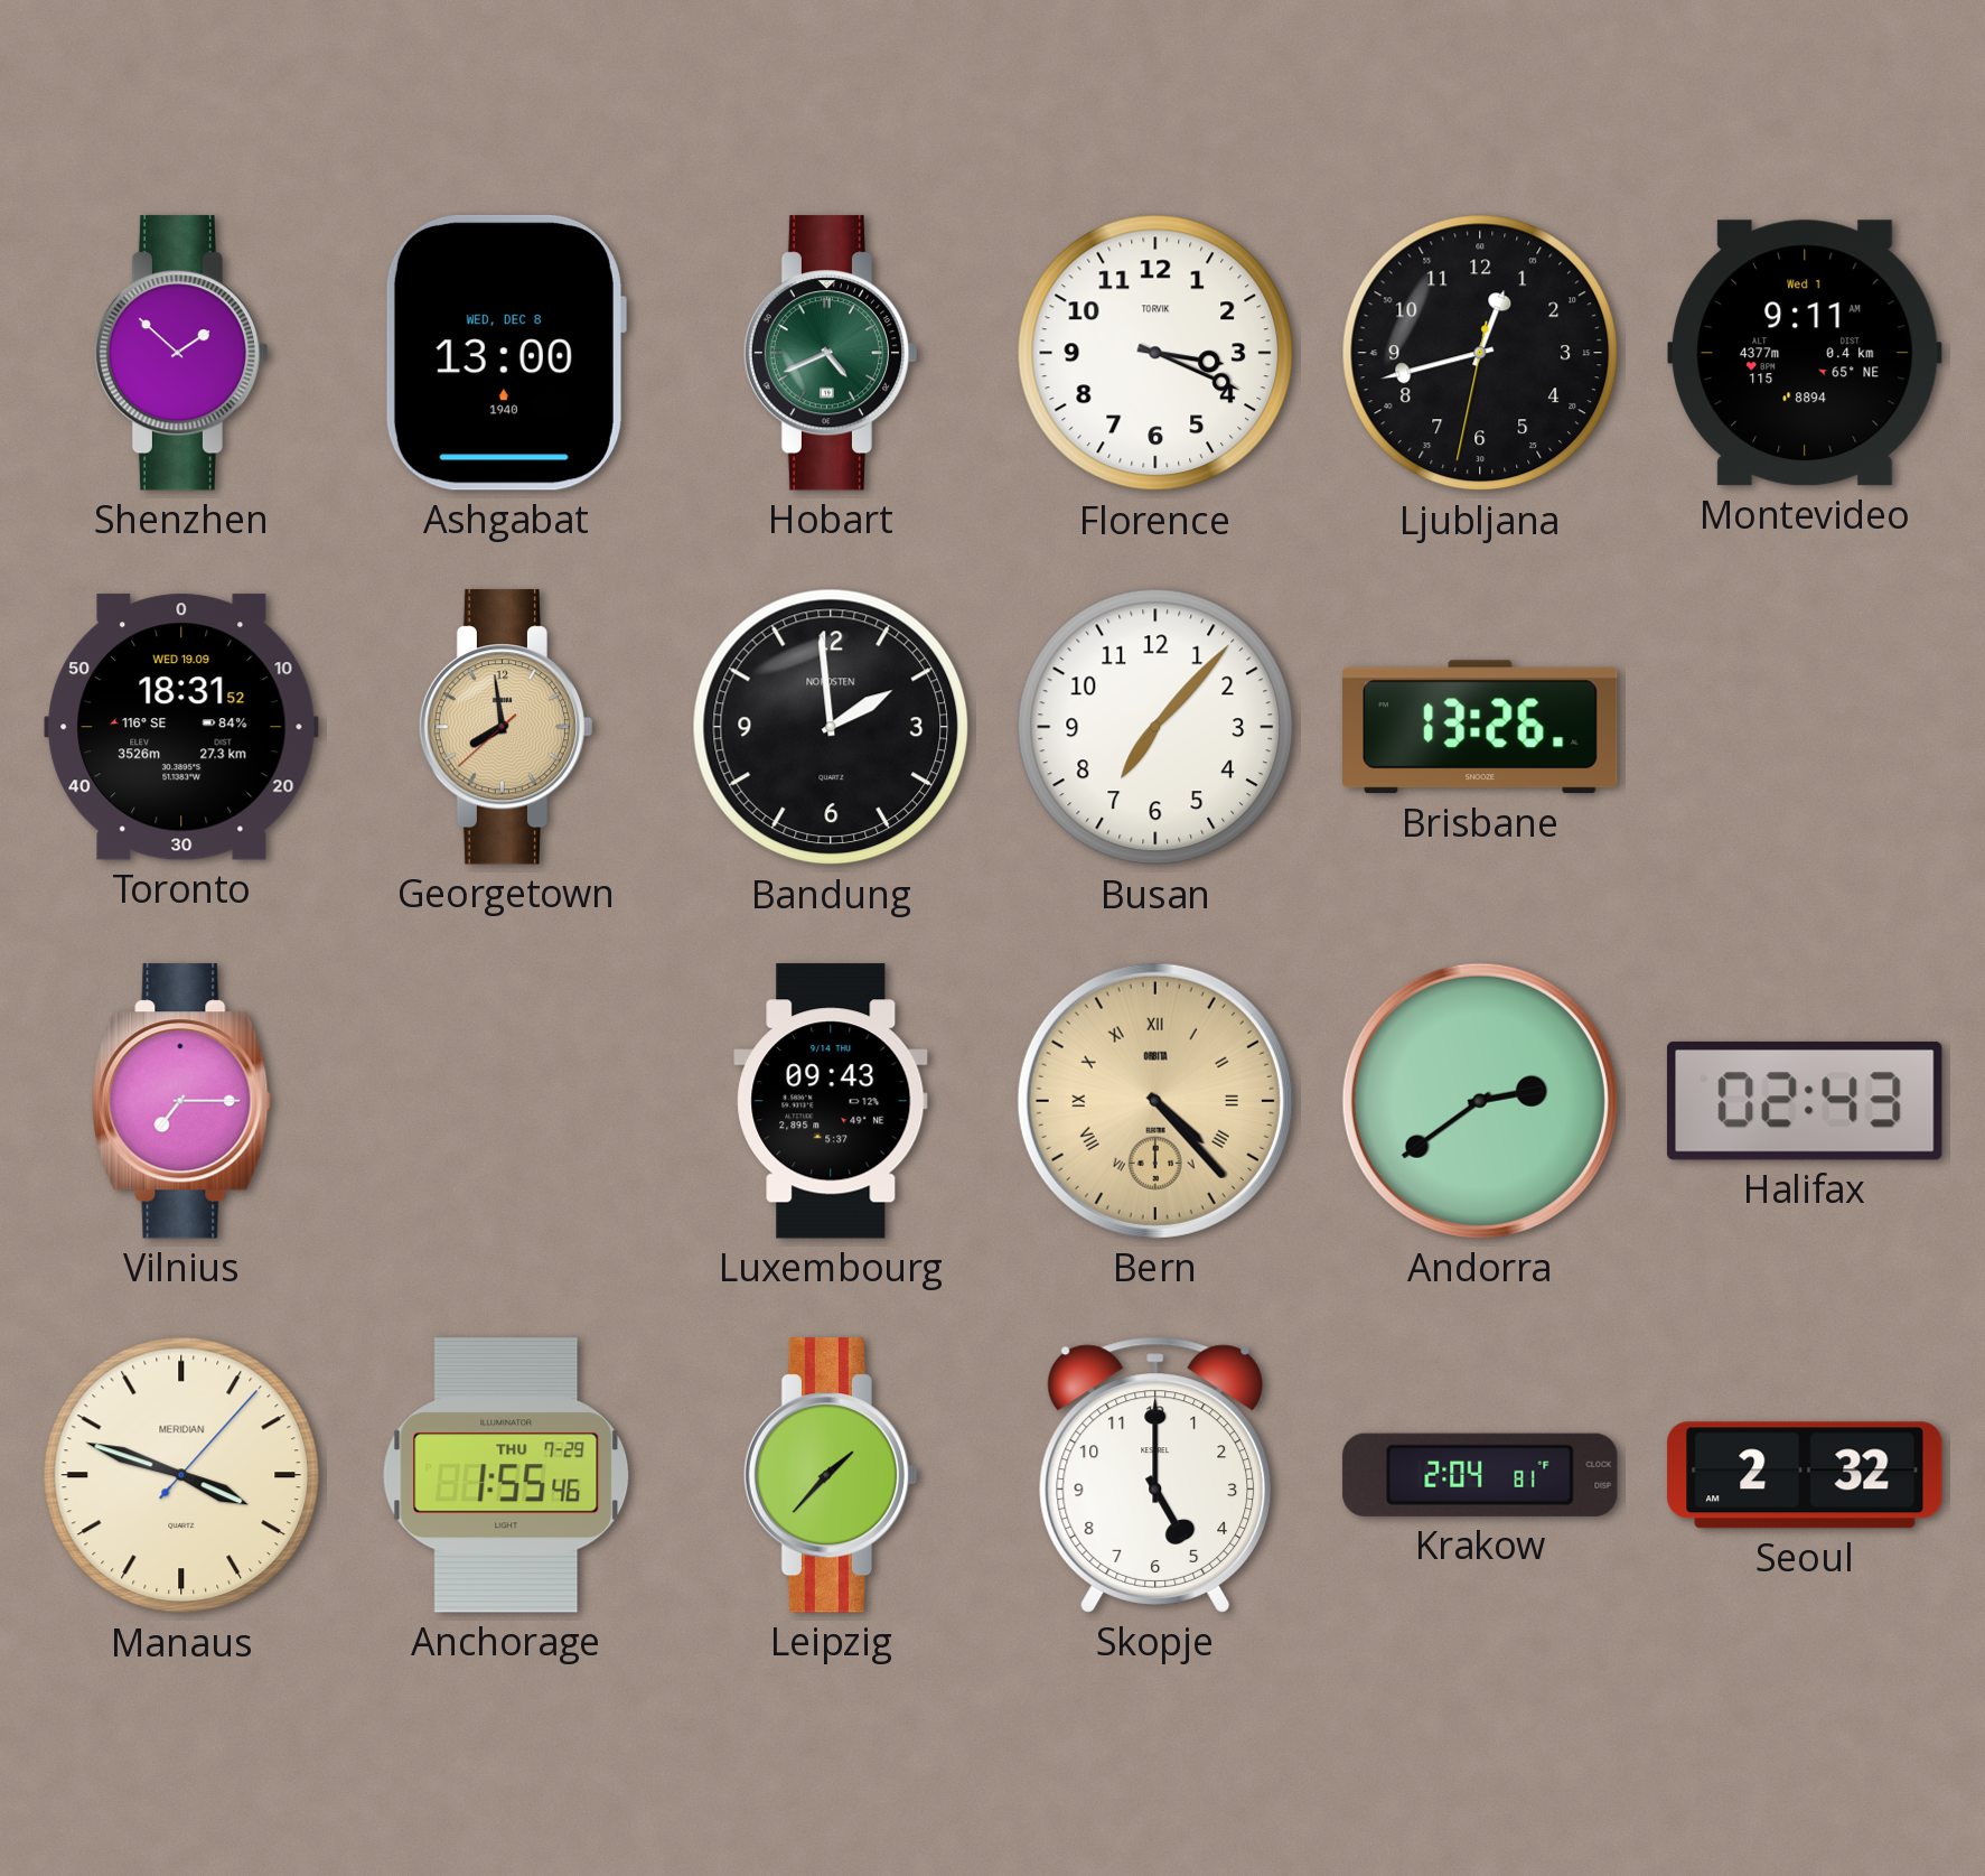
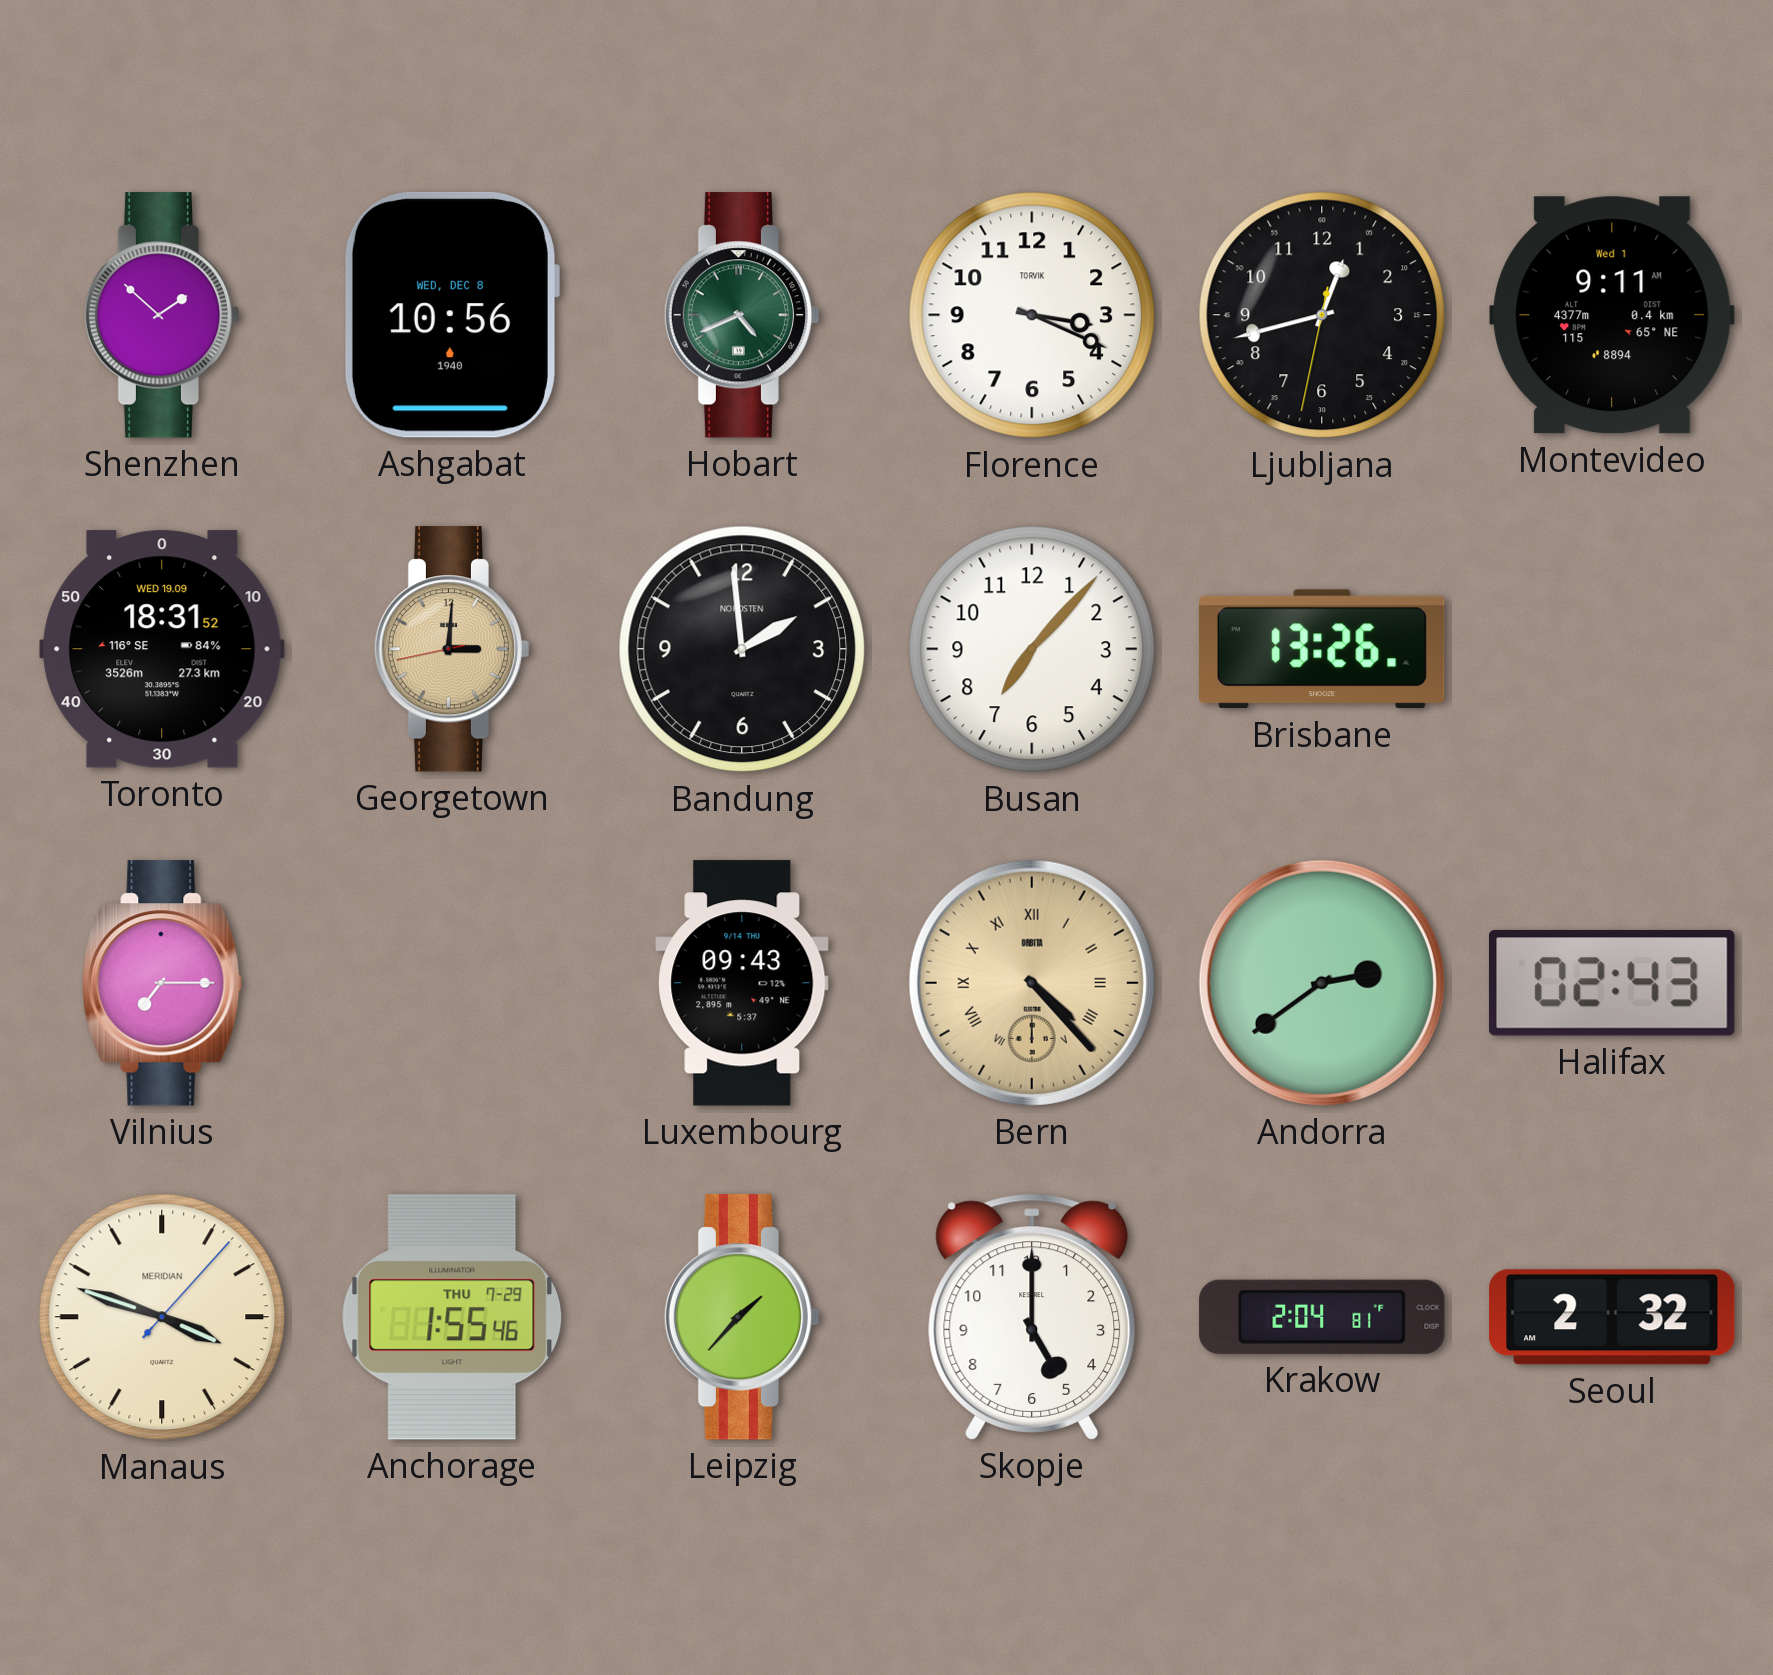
Ashgabat: 13:00 -> 10:56
Georgetown: 7:58 -> 3:00
